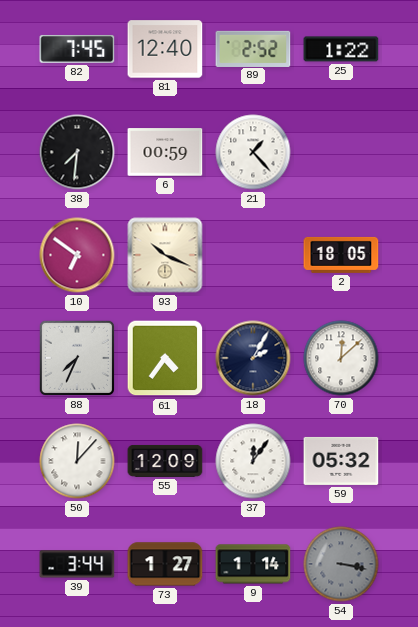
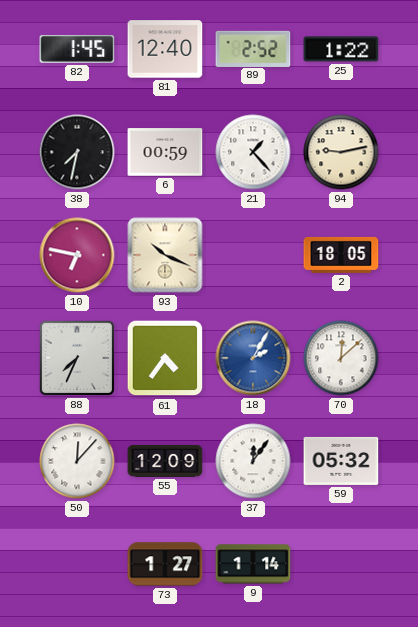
82: 7:45 -> 1:45
38: 7:31 -> 7:32
94: none -> 9:13
10: 6:51 -> 6:47
18 dial: navy -> blue
39: 3:44 -> none
54: 3:17 -> none
